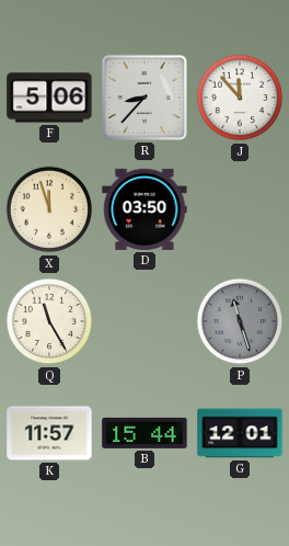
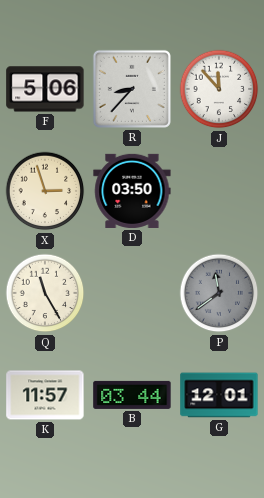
X: 11:57 -> 2:57
P: 11:27 -> 11:39
B: 15:44 -> 03:44
